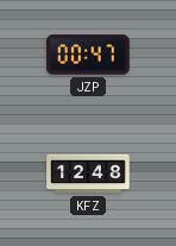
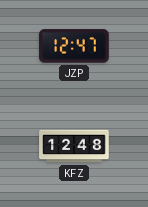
JZP: 00:47 -> 12:47
